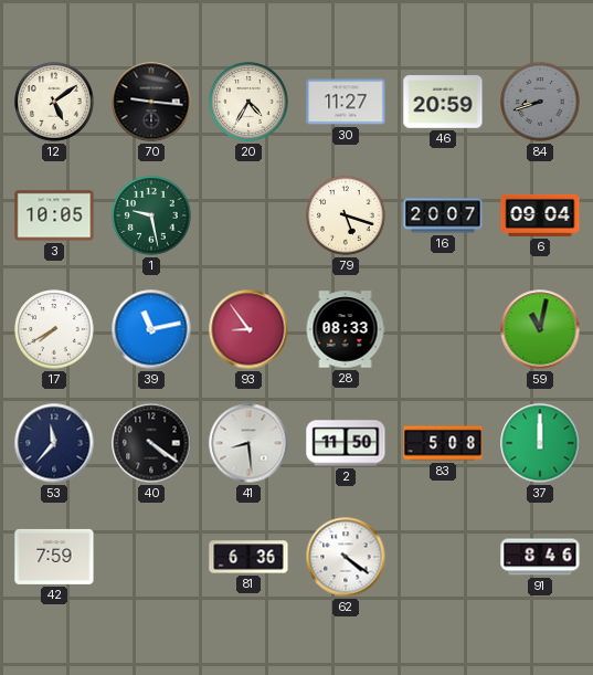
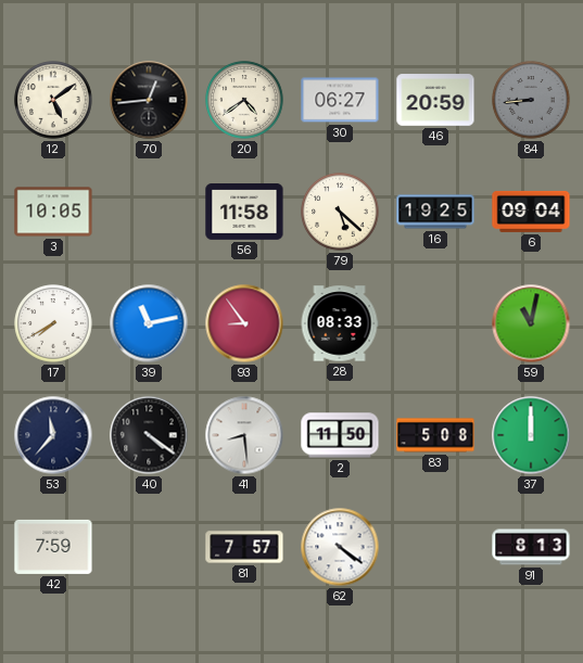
70: 9:16 -> 12:44
20: 4:35 -> 4:39
30: 11:27 -> 06:27
84: 8:42 -> 8:44
1: 9:28 -> none
56: none -> 11:58
79: 5:18 -> 5:22
16: 20:07 -> 19:25
81: 6:36 -> 7:57
91: 8:46 -> 8:13
